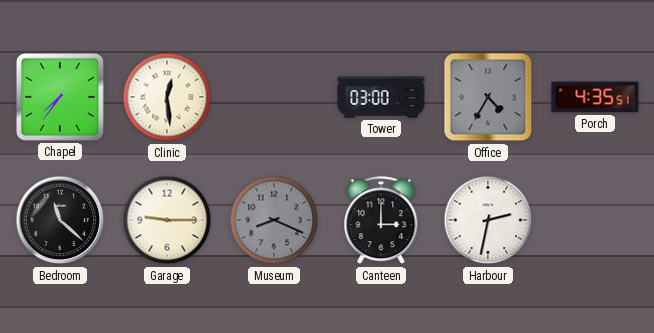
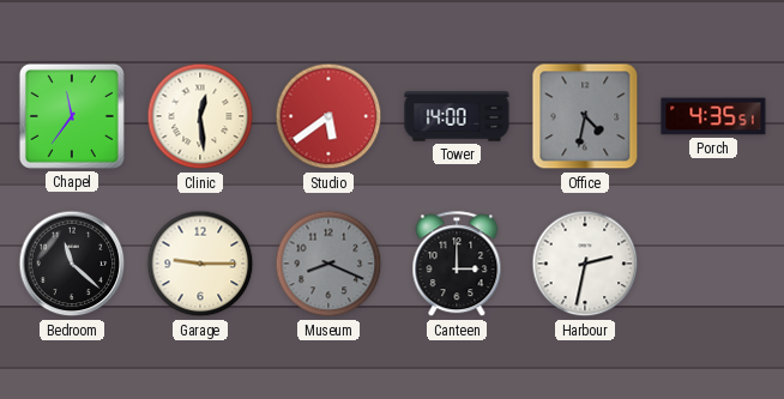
Chapel: 7:36 -> 11:36
Studio: none -> 5:39
Tower: 03:00 -> 14:00
Office: 4:35 -> 4:32
